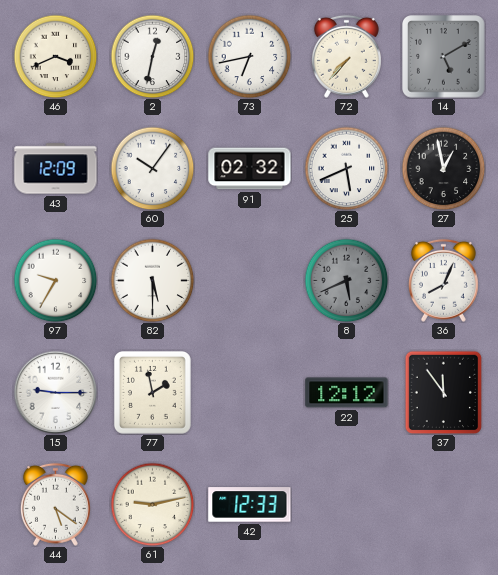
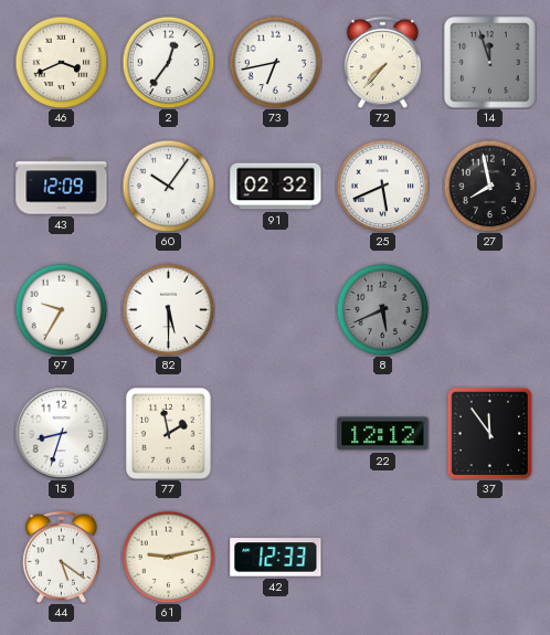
2: 12:32 -> 12:36
14: 5:10 -> 11:57
27: 12:58 -> 7:58
36: 8:04 -> none
15: 9:15 -> 8:33
